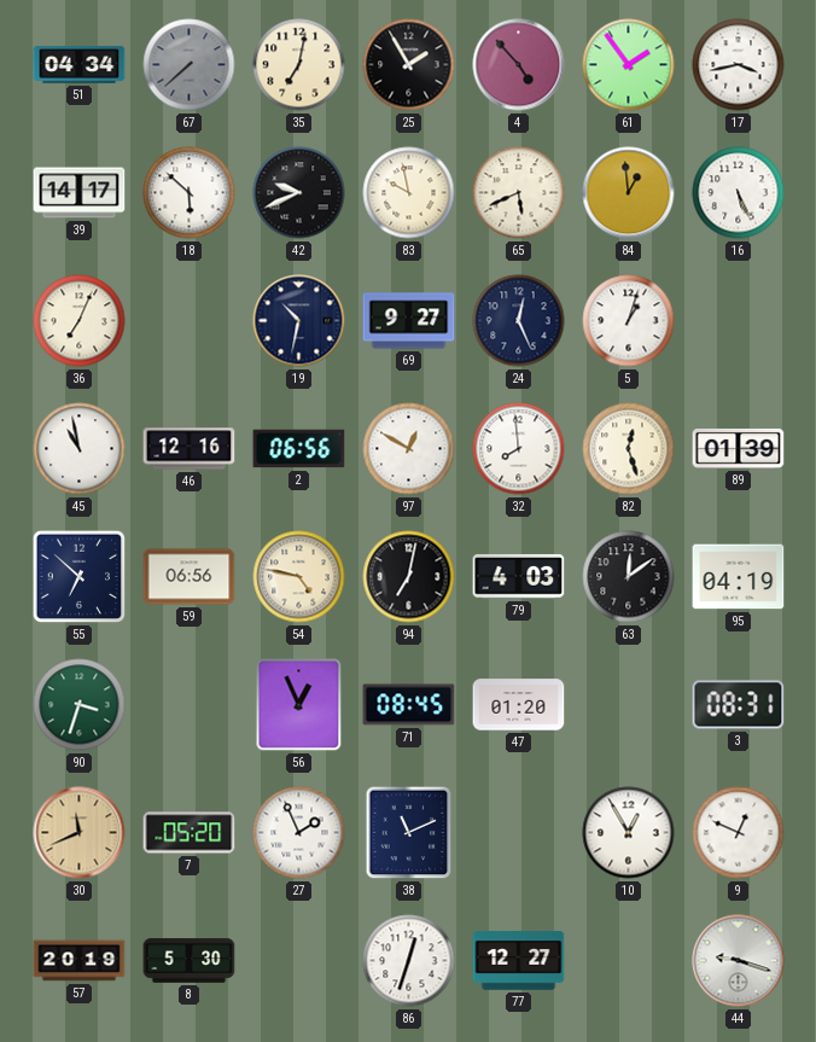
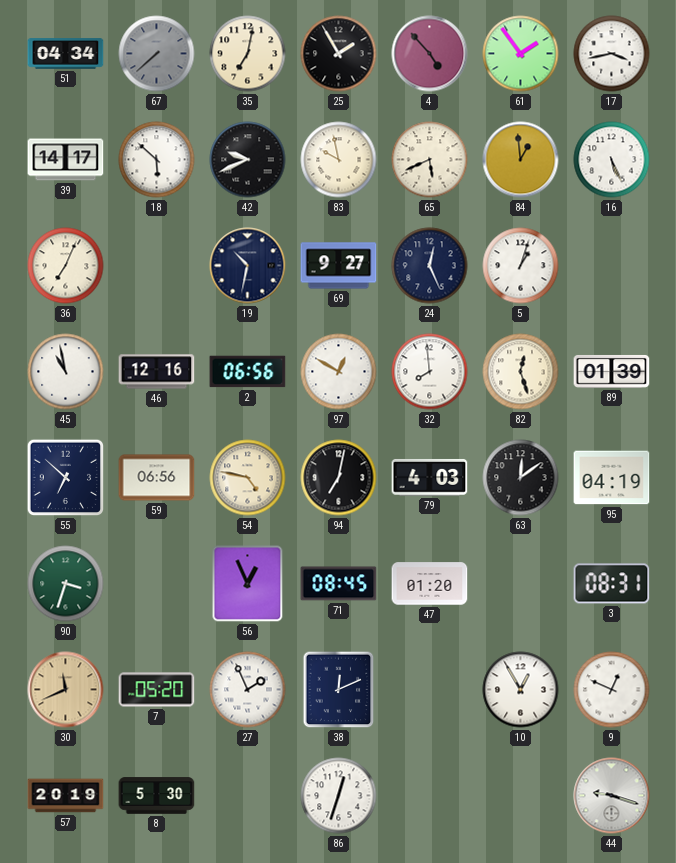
38: 11:11 -> 12:11
77: 12:27 -> none
